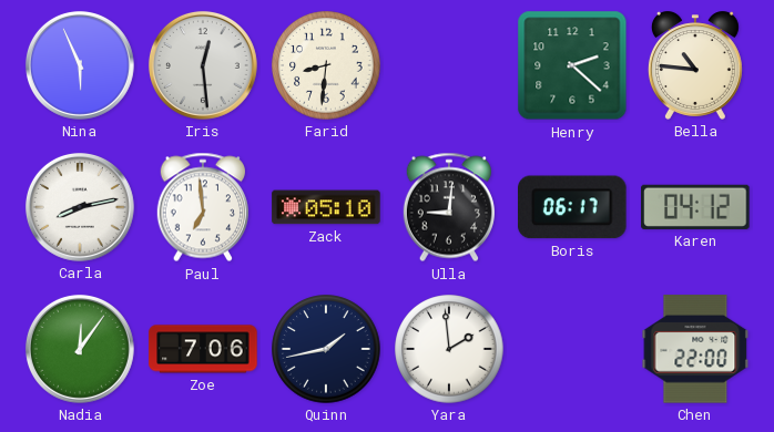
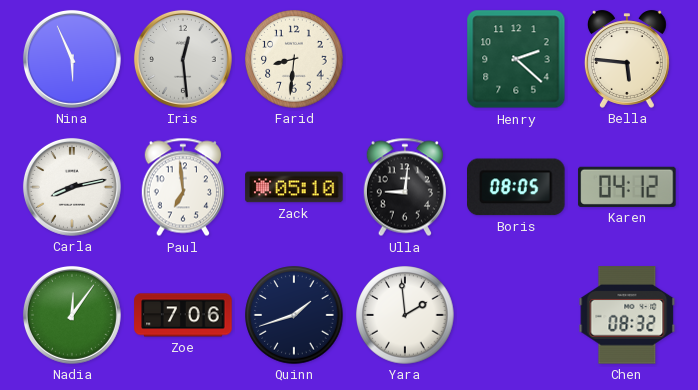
Bella: 10:46 -> 5:46
Boris: 06:17 -> 08:05
Quinn: 1:43 -> 1:42
Chen: 22:00 -> 08:32
